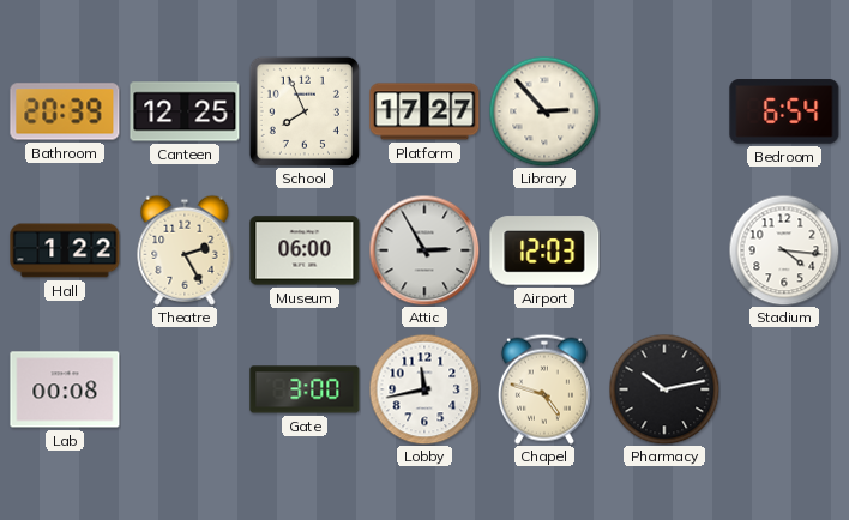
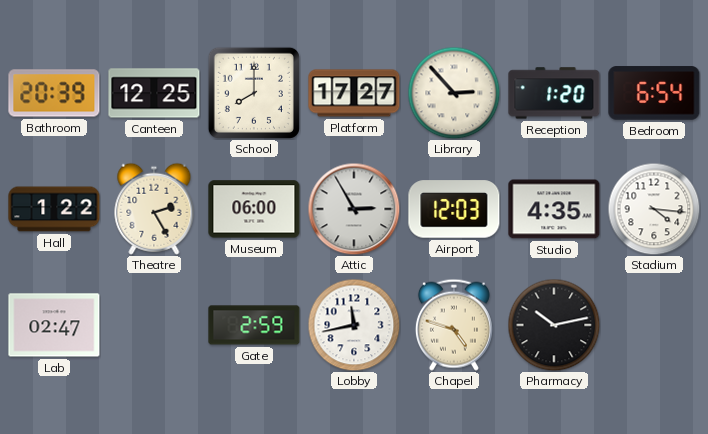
School: 7:56 -> 8:00
Reception: none -> 1:20
Studio: none -> 4:35
Lab: 00:08 -> 02:47
Gate: 3:00 -> 2:59
